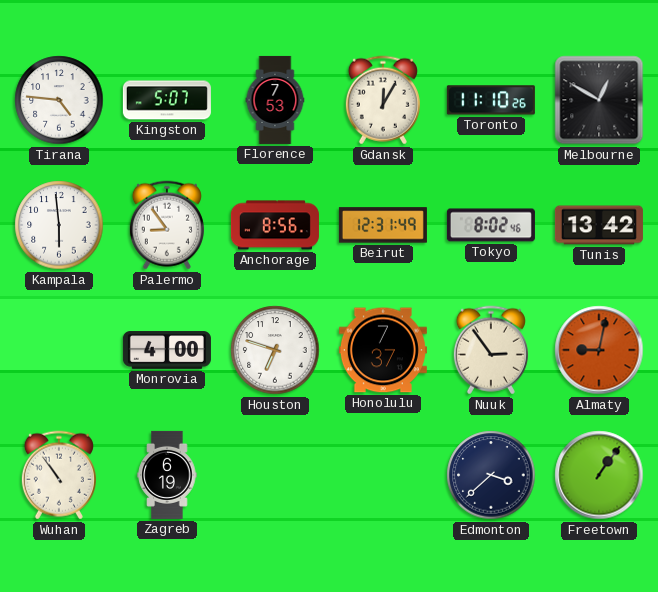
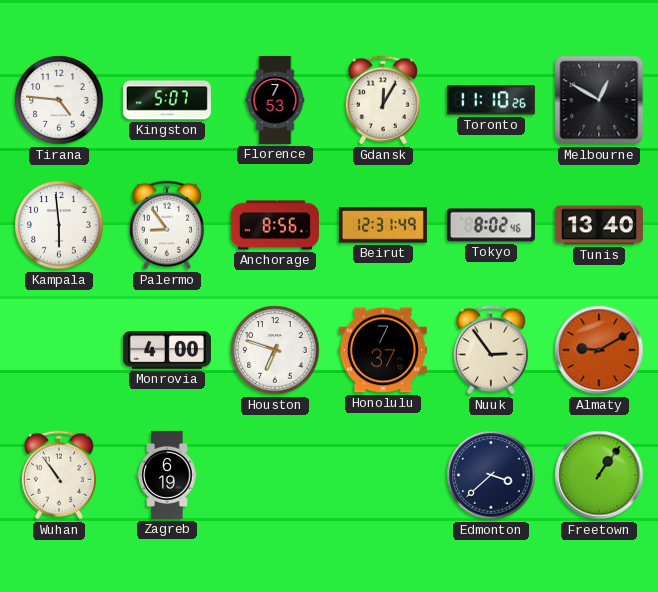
Tunis: 13:42 -> 13:40
Almaty: 9:02 -> 9:10
